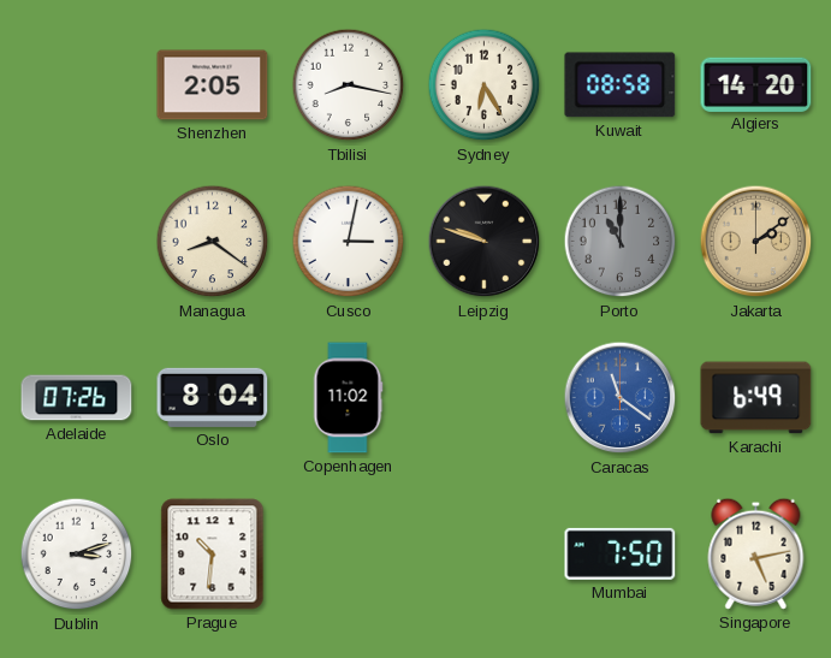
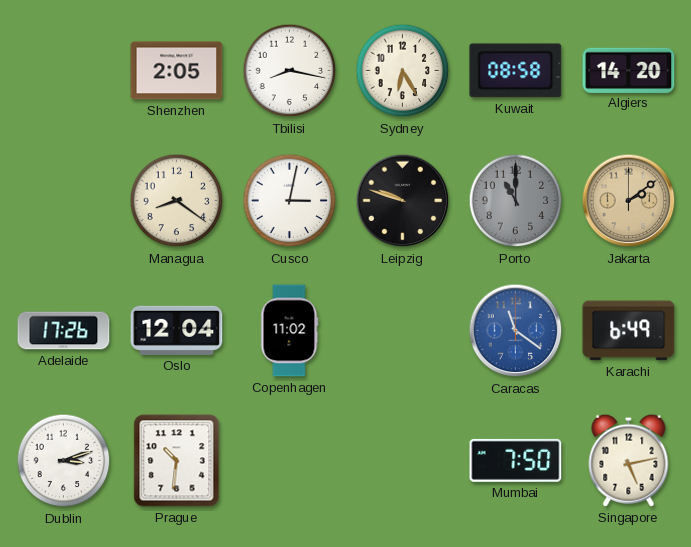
Adelaide: 07:26 -> 17:26
Oslo: 8:04 -> 12:04
